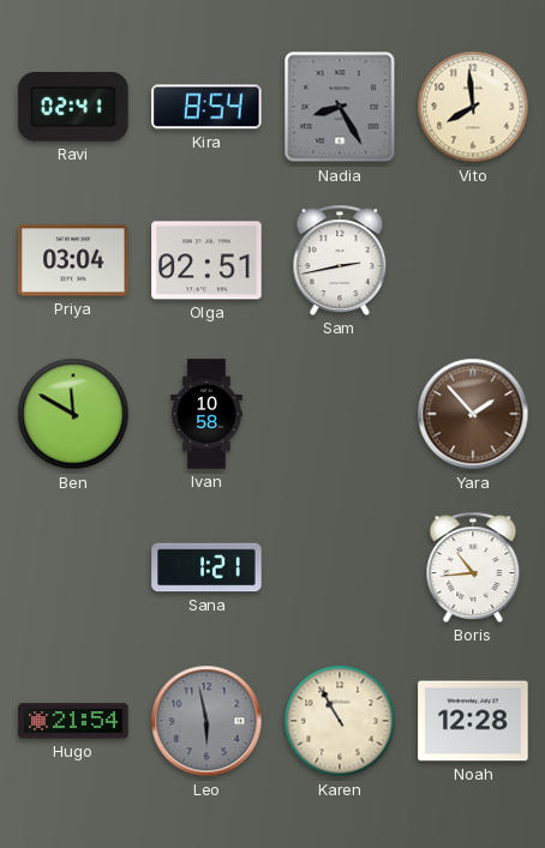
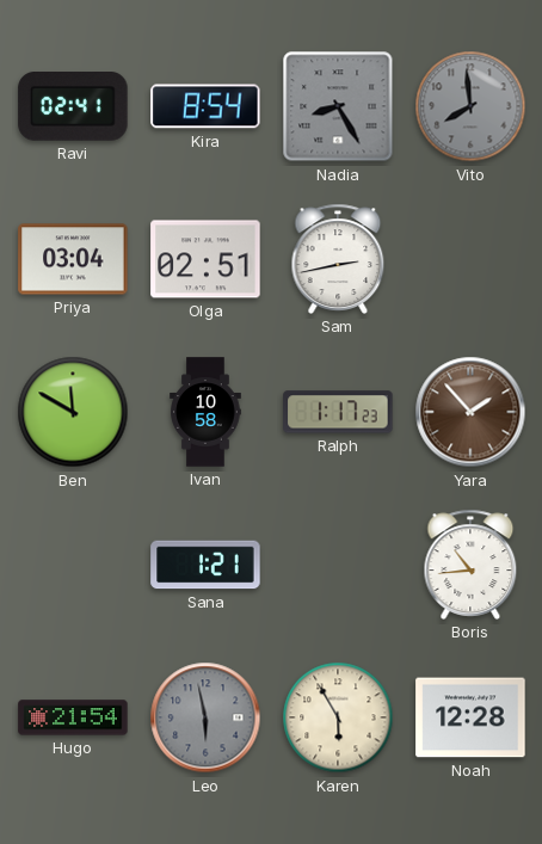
Vito dial: cream -> grey
Ralph: none -> 1:17
Karen: 10:55 -> 5:55
